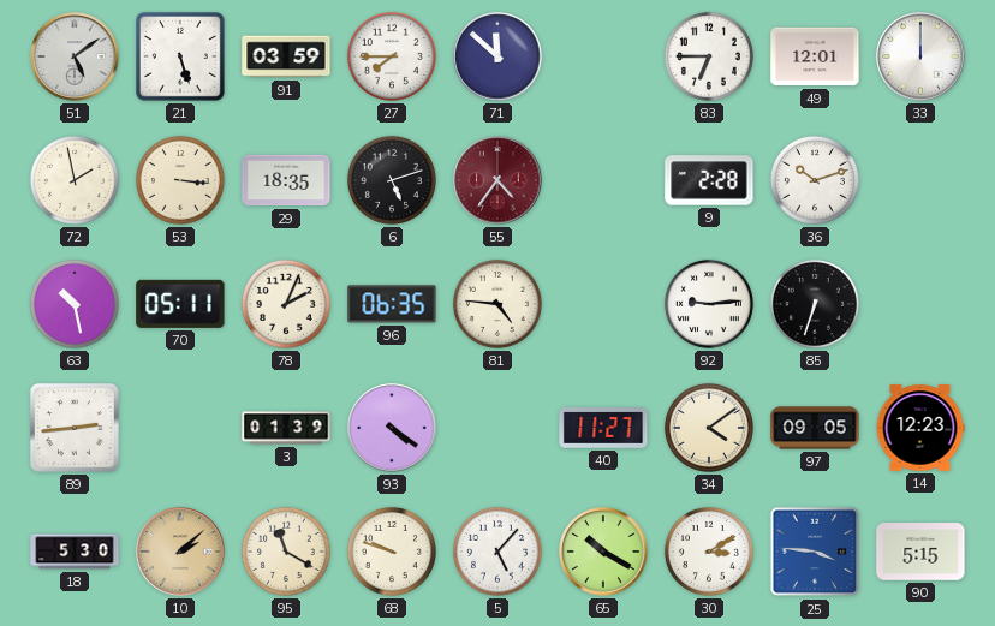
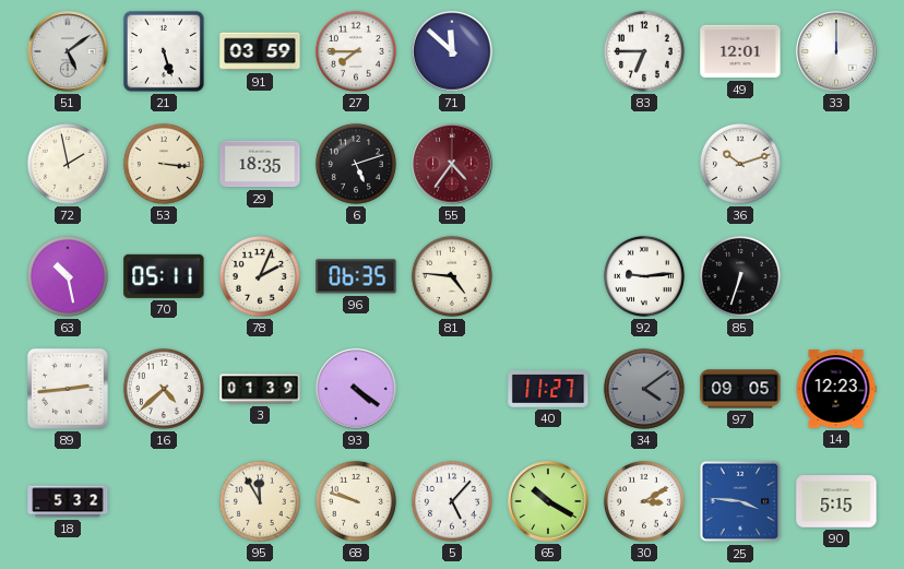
9: 2:28 -> none
16: none -> 4:38
34 dial: cream -> grey
18: 5:30 -> 5:32
10: 2:08 -> none
95: 11:20 -> 11:55
